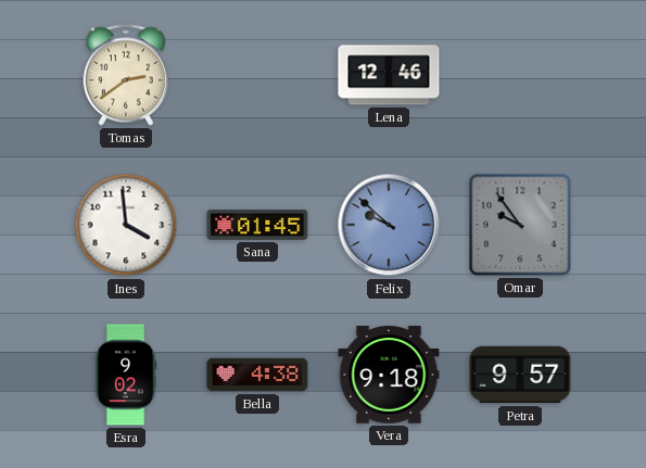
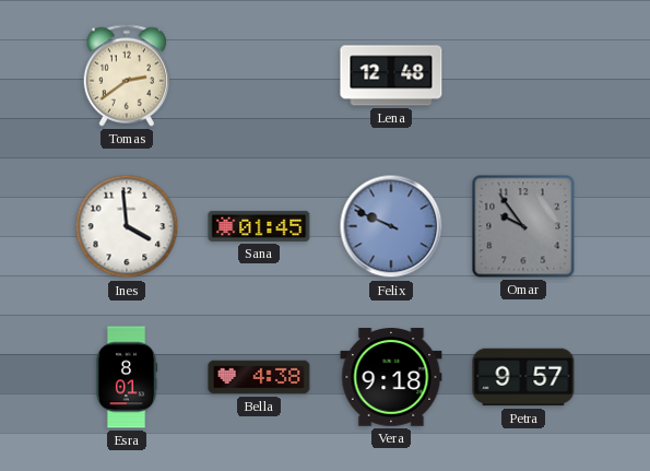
Lena: 12:46 -> 12:48
Felix: 9:52 -> 9:49
Esra: 9:02 -> 8:01
